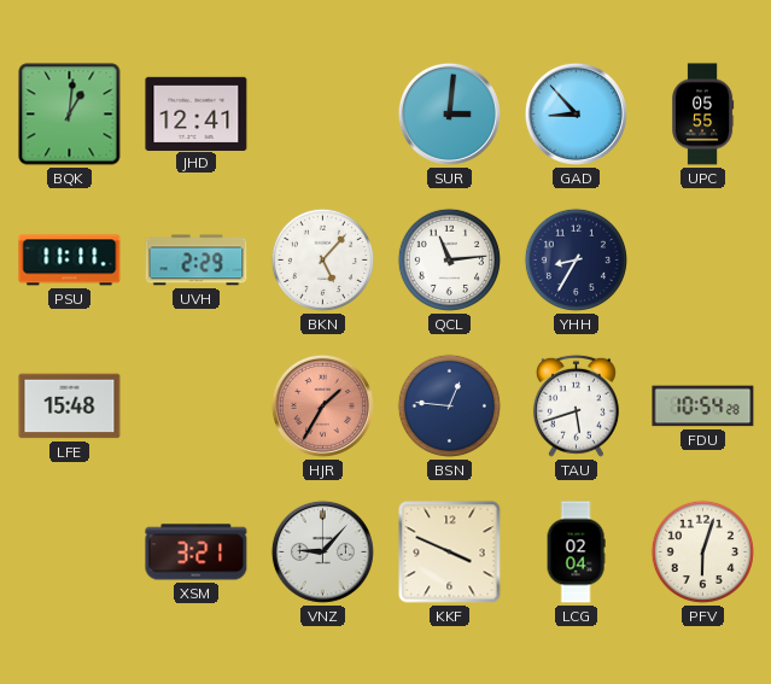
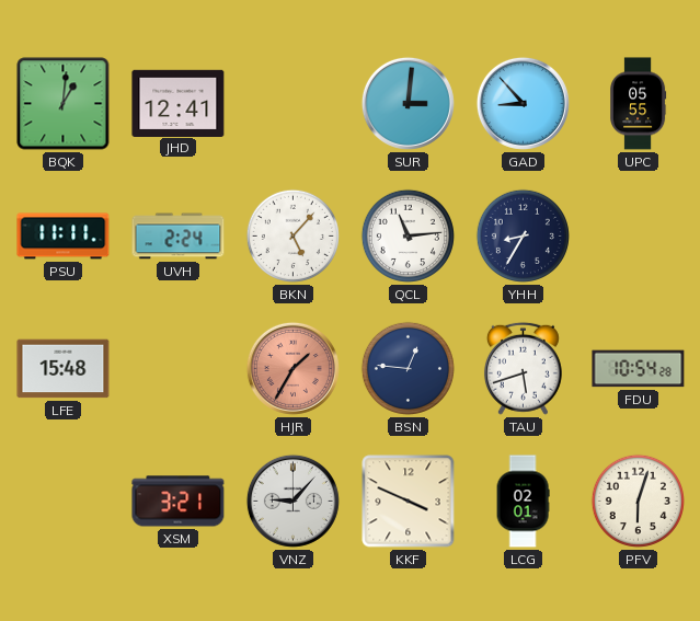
UVH: 2:29 -> 2:24
LCG: 02:04 -> 02:01
